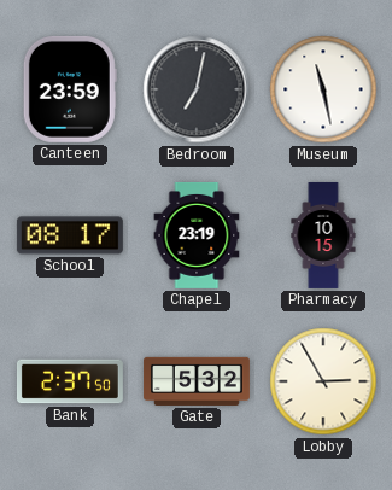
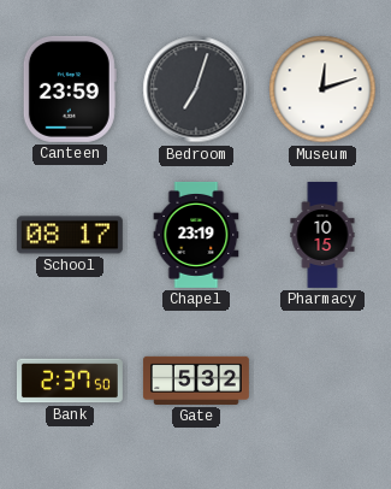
Bedroom: 7:02 -> 7:03
Museum: 11:28 -> 12:12
Lobby: 2:55 -> none
